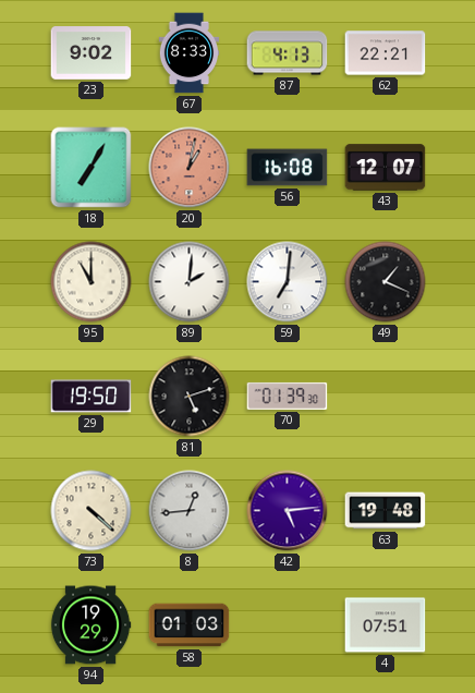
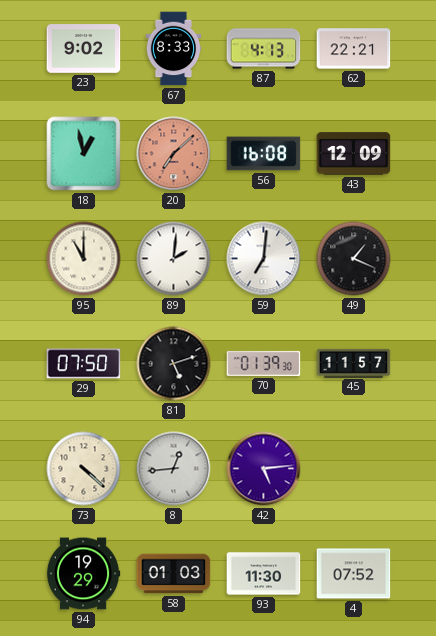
18: 7:05 -> 12:58
20: 1:02 -> 7:08
43: 12:07 -> 12:09
29: 19:50 -> 07:50
45: none -> 11:57
63: 19:48 -> none
93: none -> 11:30
4: 07:51 -> 07:52
